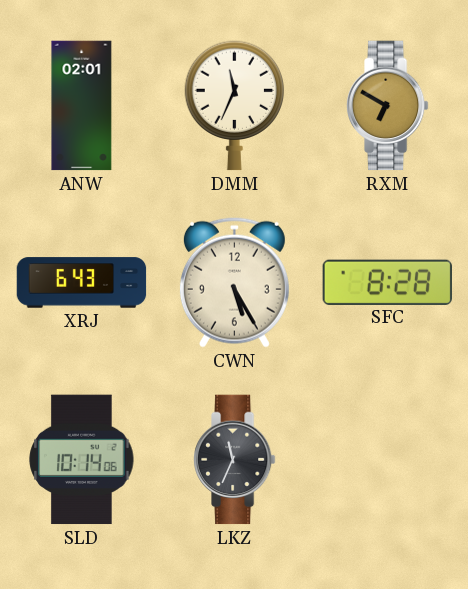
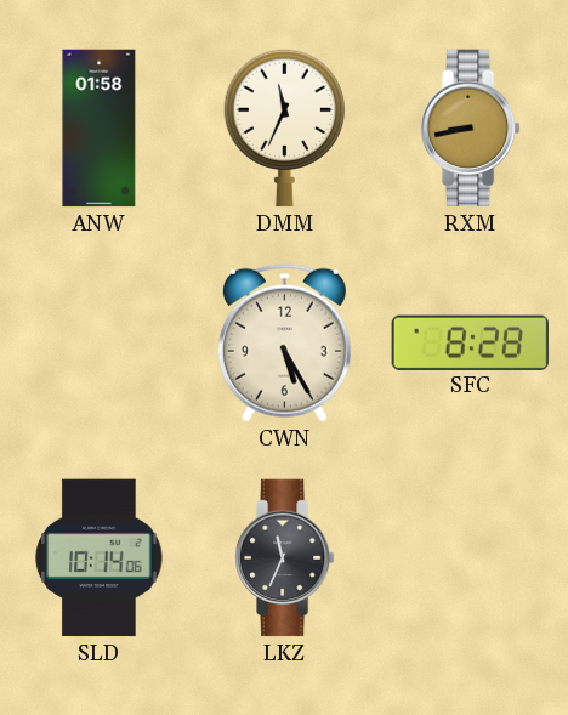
ANW: 02:01 -> 01:58
RXM: 6:50 -> 8:43
XRJ: 6:43 -> none
